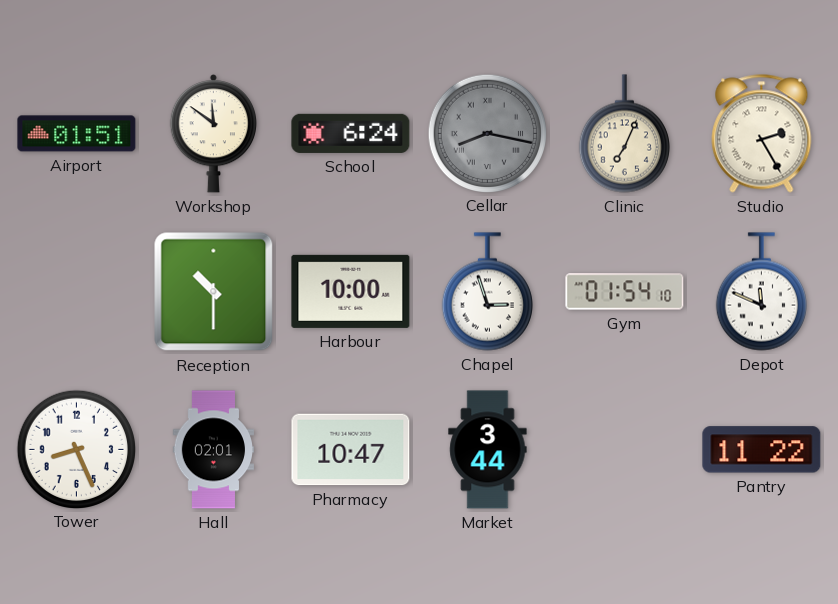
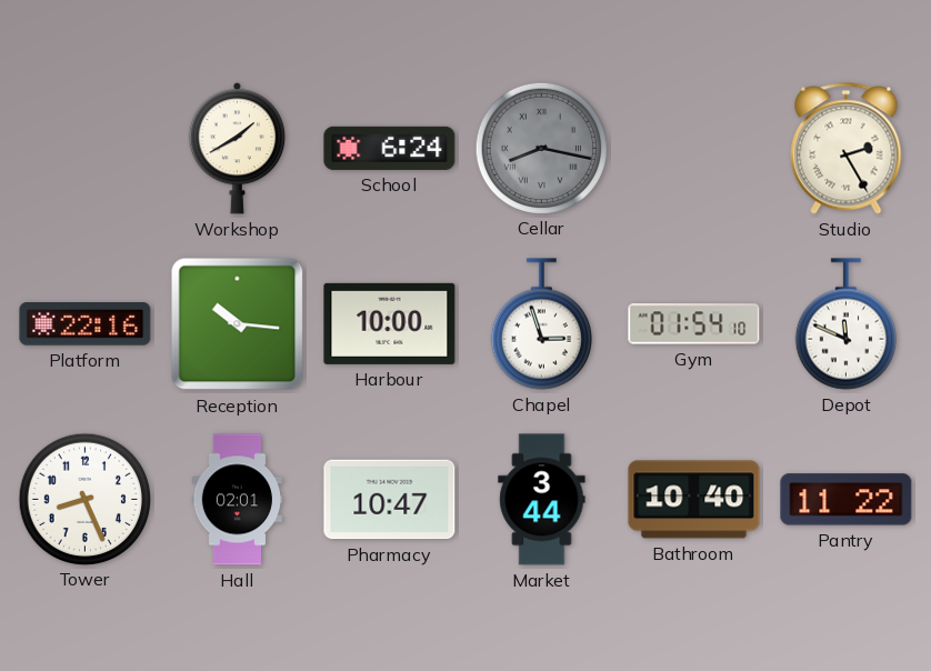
Airport: 01:51 -> none
Workshop: 11:51 -> 1:40
Clinic: 7:04 -> none
Platform: none -> 22:16
Reception: 10:30 -> 10:16
Bathroom: none -> 10:40
